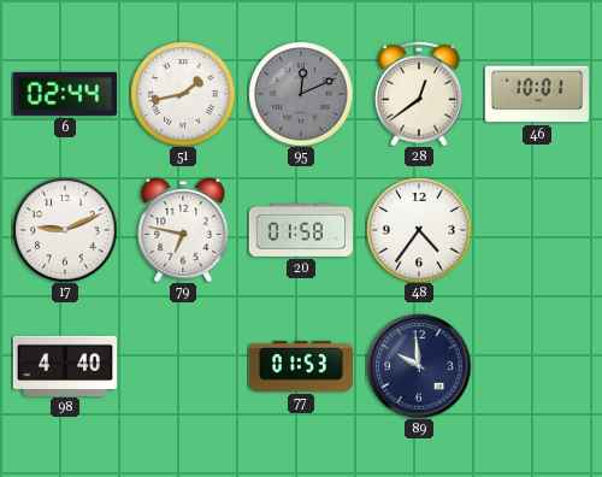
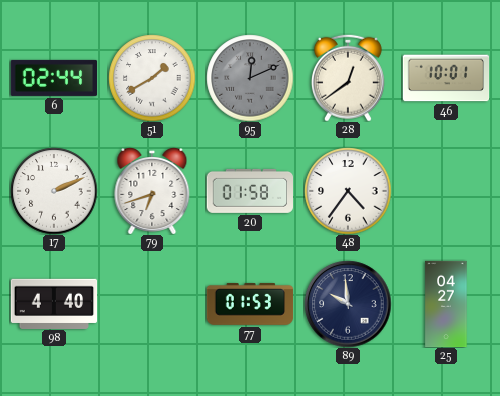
51: 1:43 -> 1:40
17: 9:11 -> 2:11
79: 6:47 -> 6:42
25: none -> 04:27
